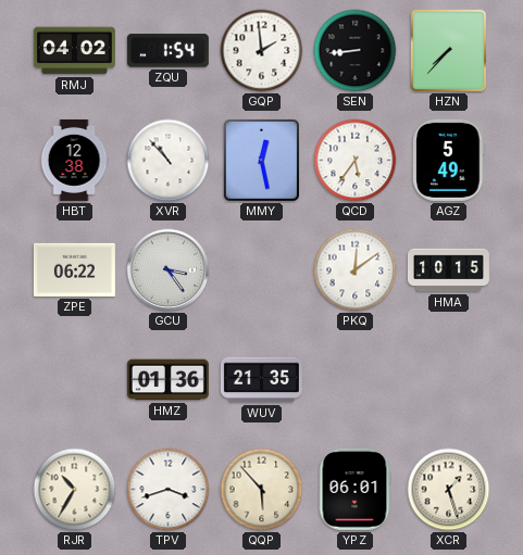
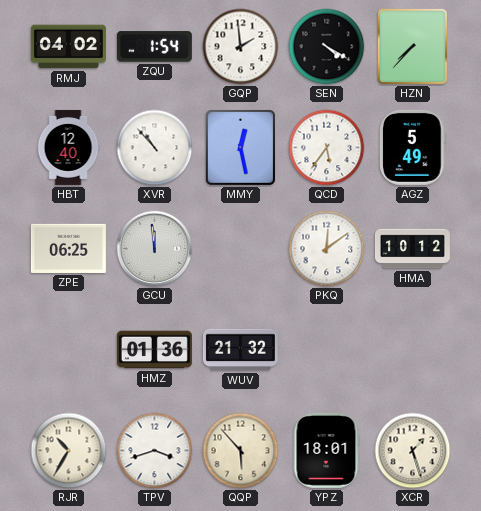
SEN: 8:44 -> 4:20
HBT: 12:38 -> 12:40
ZPE: 06:22 -> 06:25
GCU: 3:24 -> 11:59
HMA: 10:15 -> 10:12
WUV: 21:35 -> 21:32
YPZ: 06:01 -> 18:01
